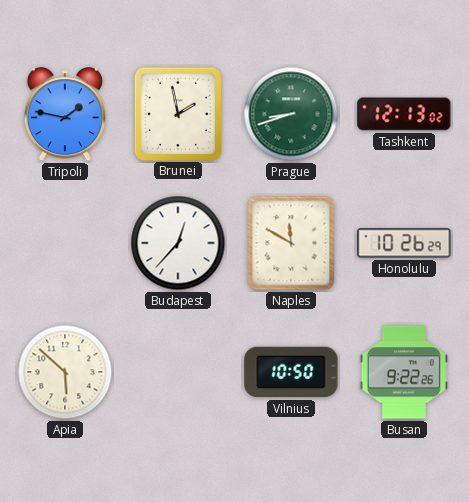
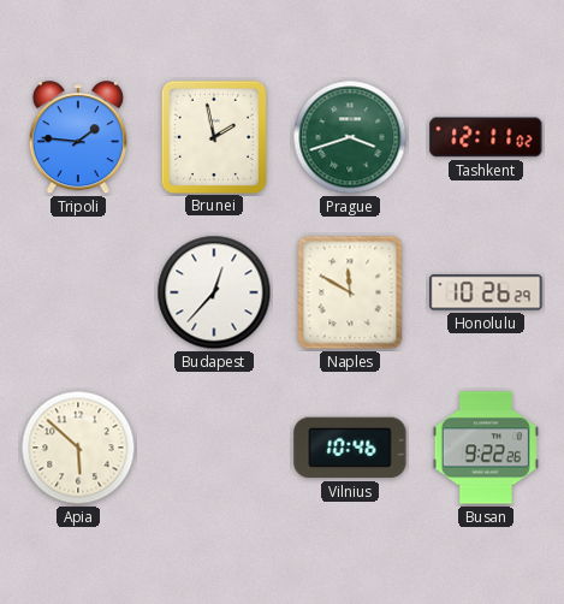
Tripoli: 1:47 -> 1:46
Prague: 8:42 -> 3:42
Tashkent: 12:13 -> 12:11
Vilnius: 10:50 -> 10:46
